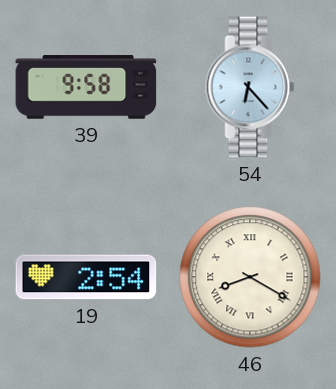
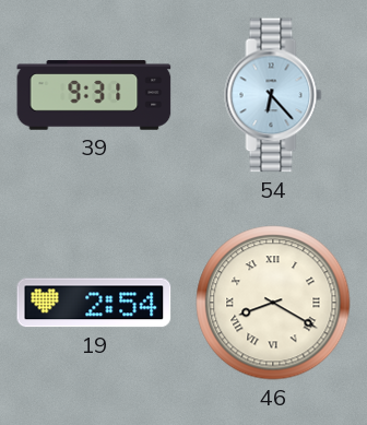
39: 9:58 -> 9:31
